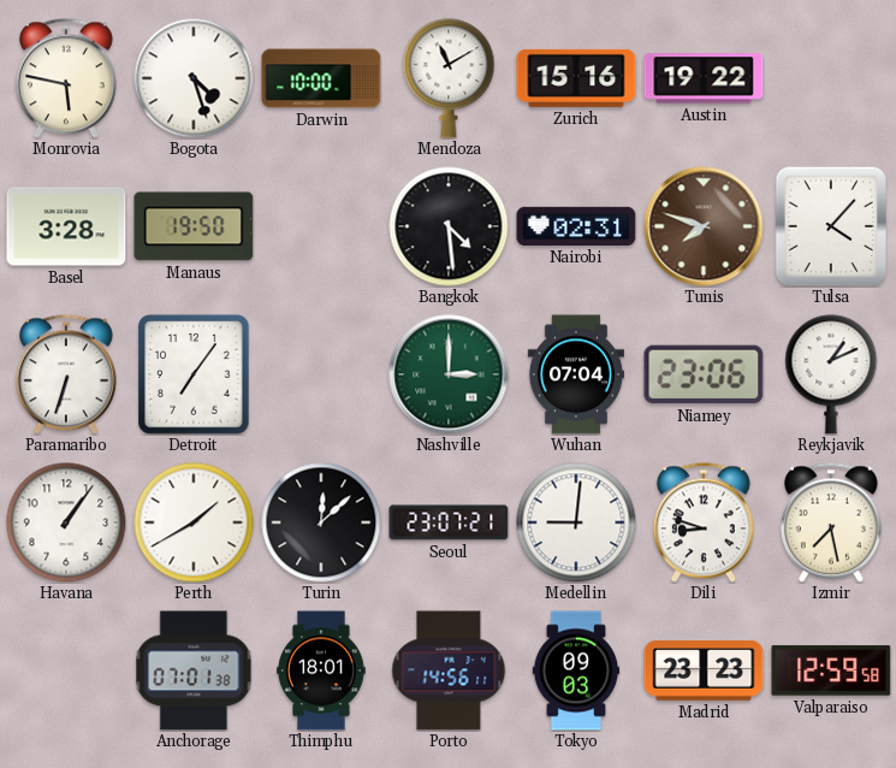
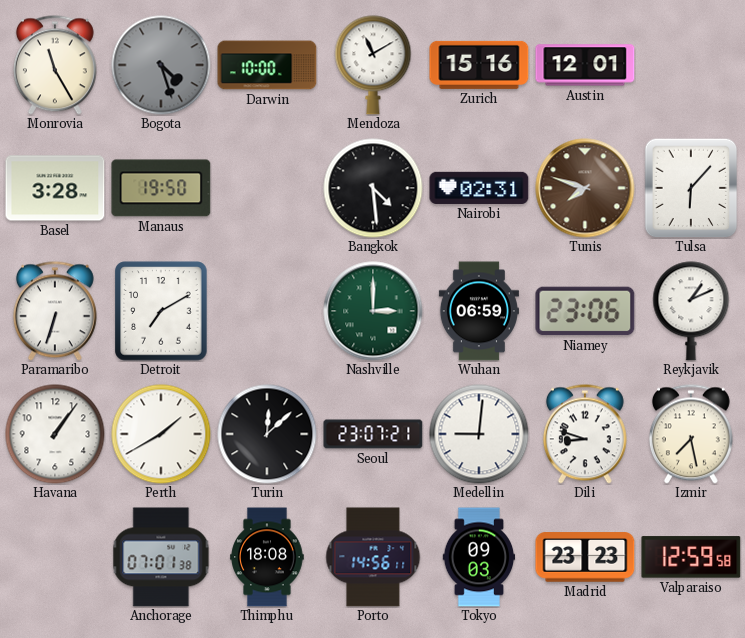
Monrovia: 5:47 -> 11:25
Bogota dial: white -> grey
Austin: 19:22 -> 12:01
Tulsa: 4:07 -> 6:07
Detroit: 7:06 -> 7:10
Wuhan: 07:04 -> 06:59
Thimphu: 18:01 -> 18:08
